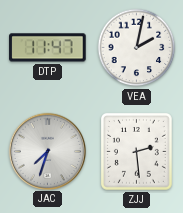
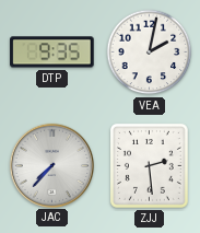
DTP: 11:47 -> 9:35
JAC: 7:33 -> 7:37
